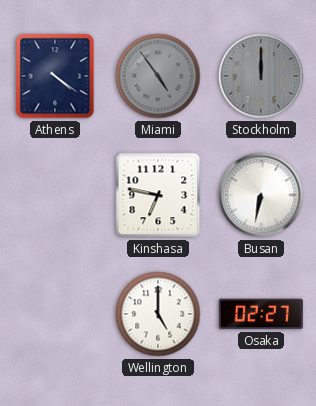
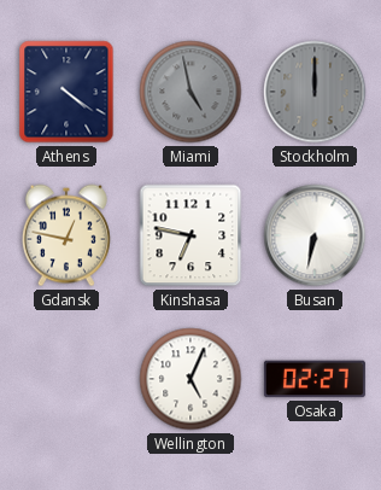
Miami: 4:54 -> 4:58
Gdansk: none -> 12:47
Wellington: 5:00 -> 5:04
